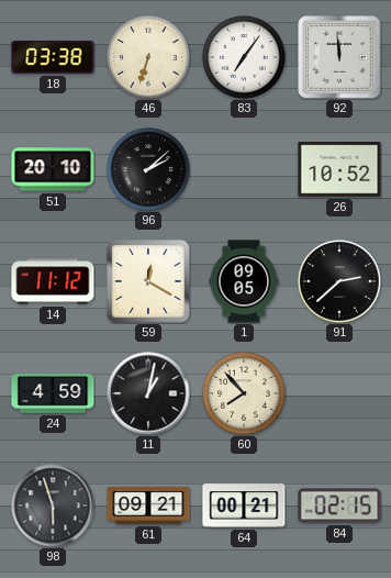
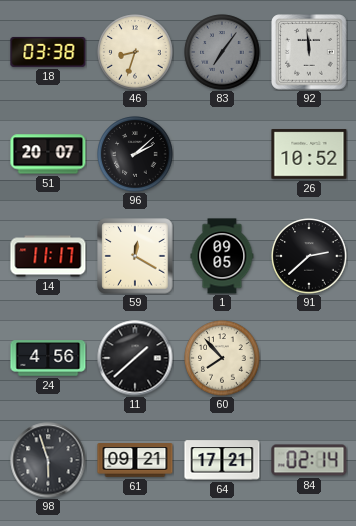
46: 6:33 -> 8:33
83 dial: white -> grey
51: 20:10 -> 20:07
14: 11:12 -> 11:17
24: 4:59 -> 4:56
11: 1:02 -> 1:38
64: 00:21 -> 17:21
84: 02:15 -> 02:14
